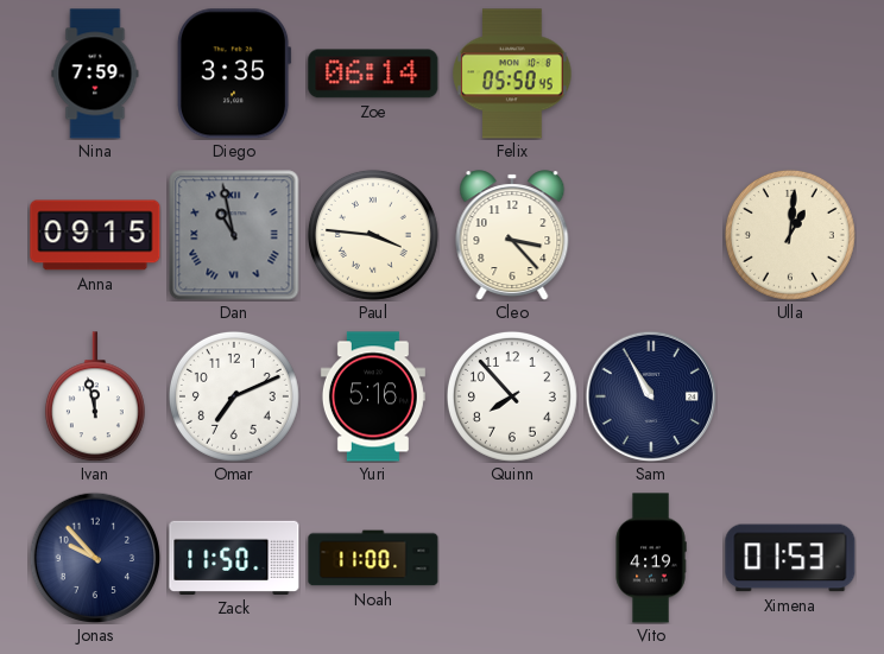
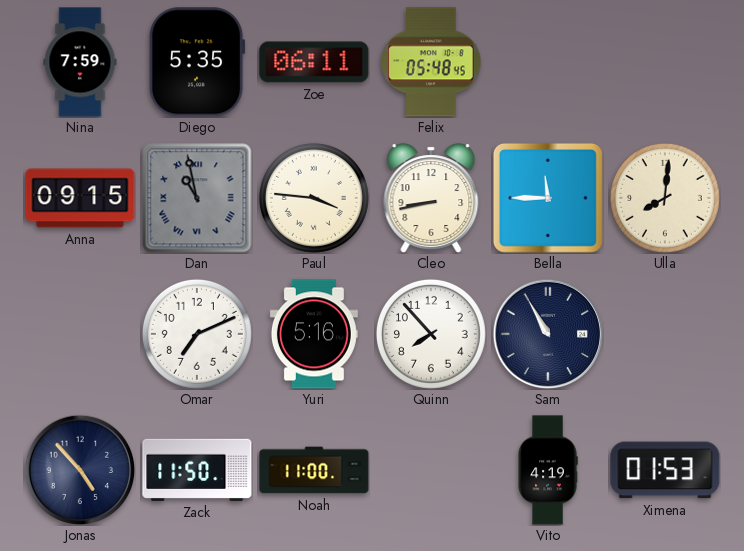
Diego: 3:35 -> 5:35
Zoe: 06:14 -> 06:11
Felix: 05:50 -> 05:48
Cleo: 3:23 -> 8:43
Bella: none -> 11:45
Ulla: 1:01 -> 8:01
Ivan: 11:58 -> none
Jonas: 9:53 -> 4:53
